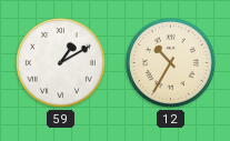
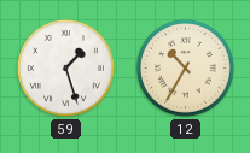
59: 1:10 -> 1:27
